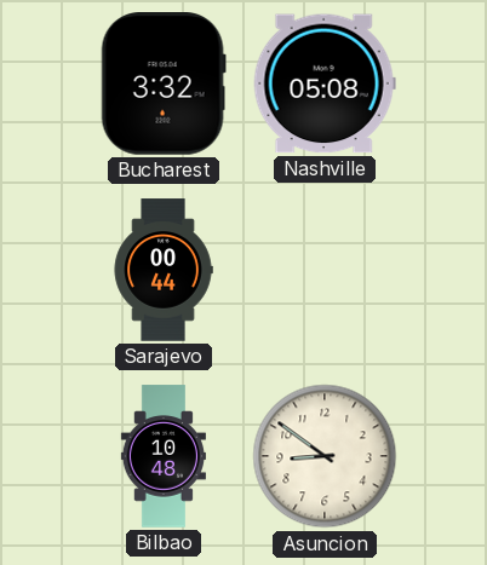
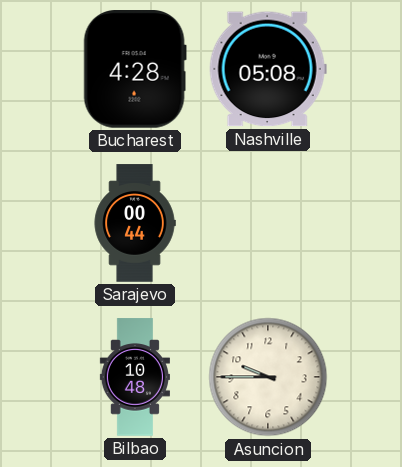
Bucharest: 3:32 -> 4:28
Asuncion: 8:51 -> 9:45
